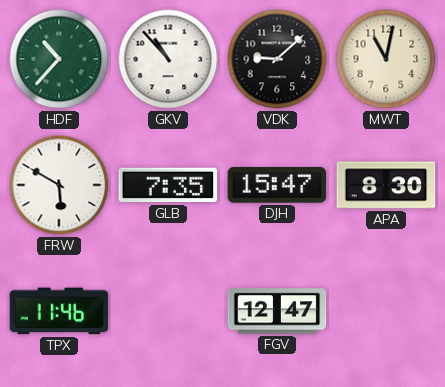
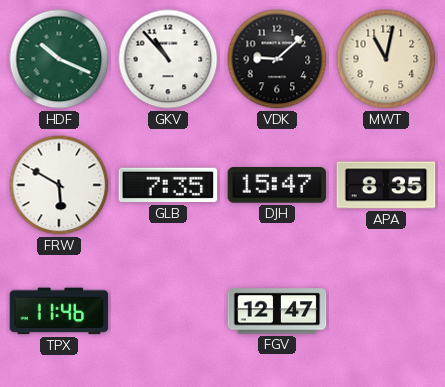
HDF: 10:37 -> 10:19
APA: 8:30 -> 8:35
